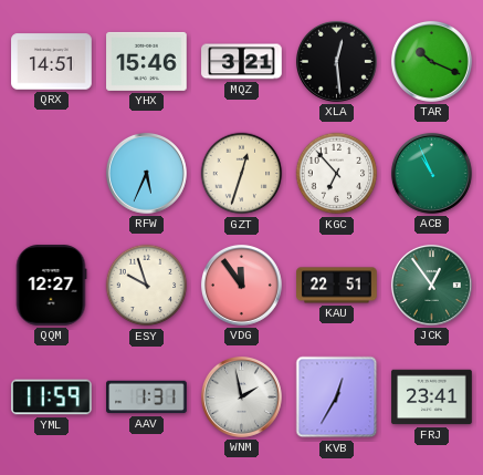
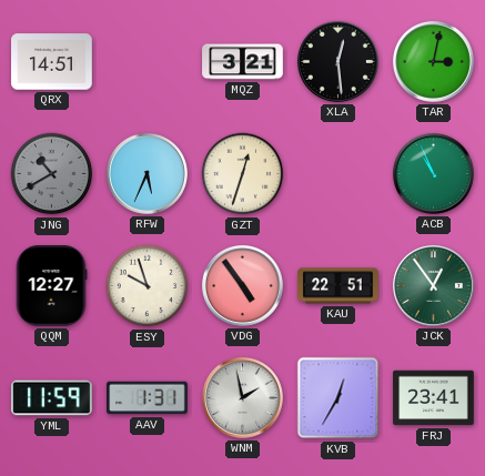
YHX: 15:46 -> none
TAR: 10:19 -> 3:02
JNG: none -> 10:40
KGC: 6:53 -> none
VDG: 11:54 -> 4:54
